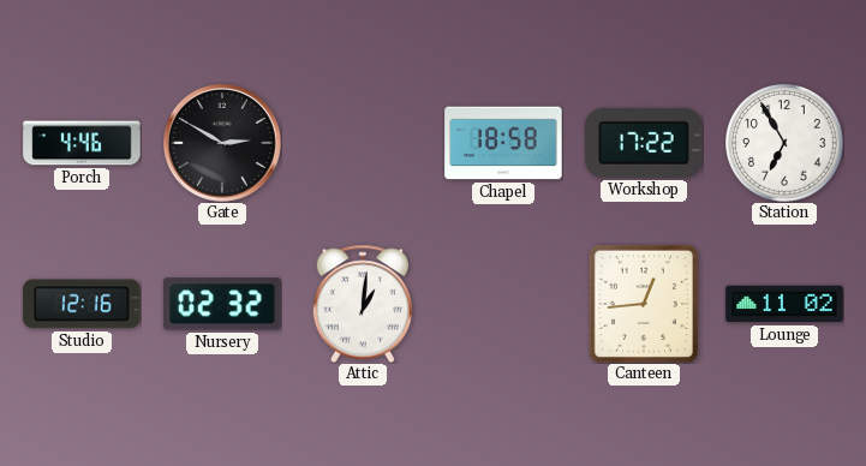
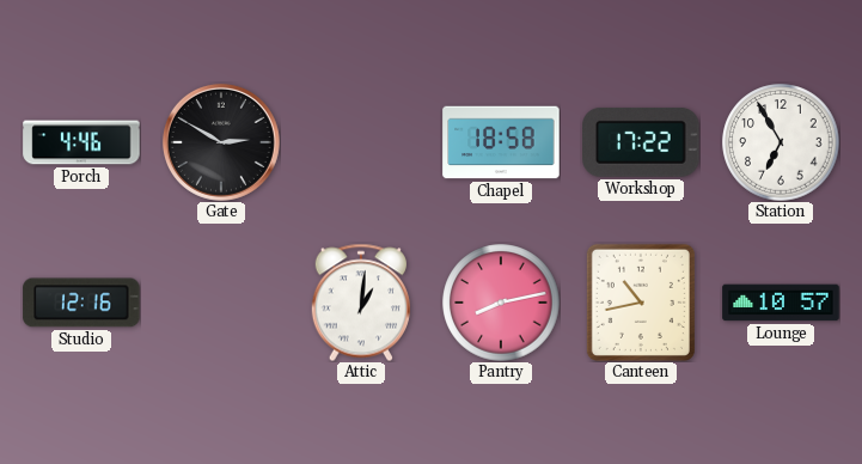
Nursery: 02:32 -> none
Pantry: none -> 8:13
Canteen: 12:44 -> 10:43
Lounge: 11:02 -> 10:57
